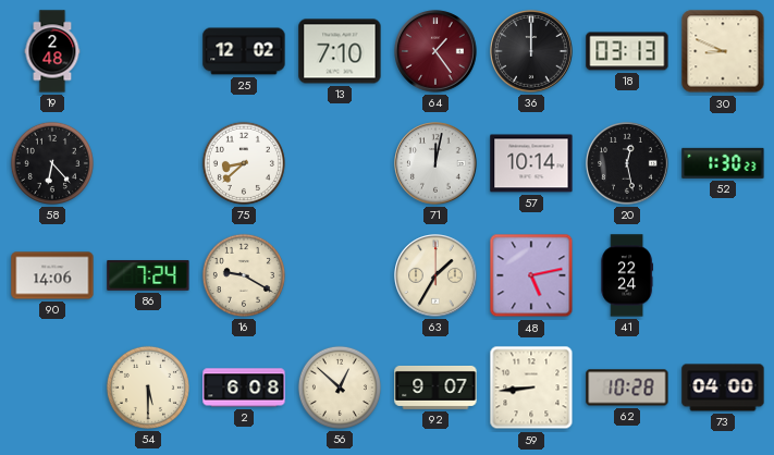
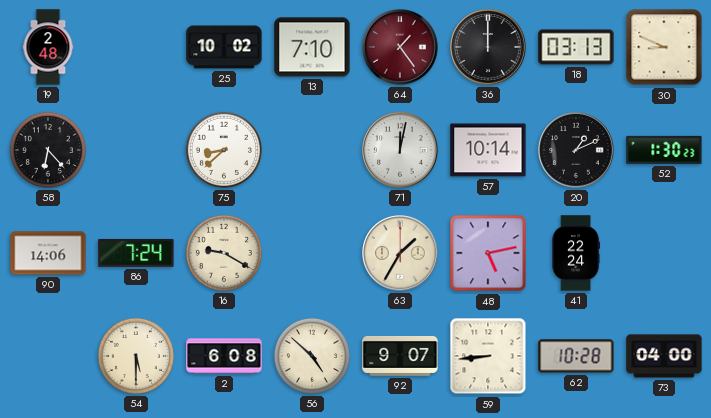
25: 12:02 -> 10:02
20: 12:28 -> 1:11
56: 12:52 -> 4:52
